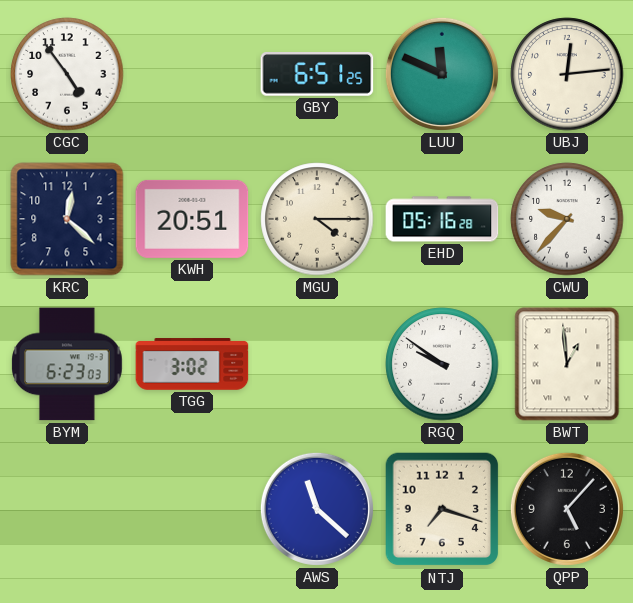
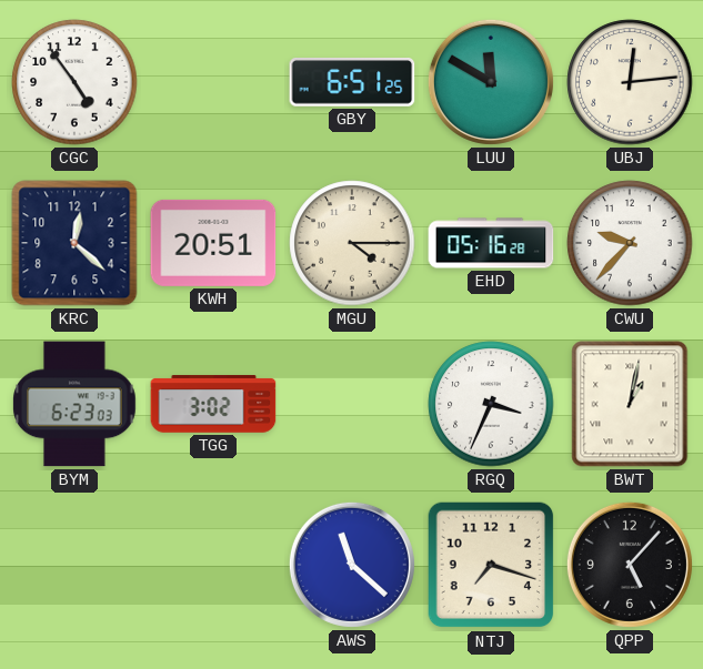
LUU: 11:49 -> 11:50
RGQ: 9:51 -> 3:34
BWT: 12:59 -> 1:02
